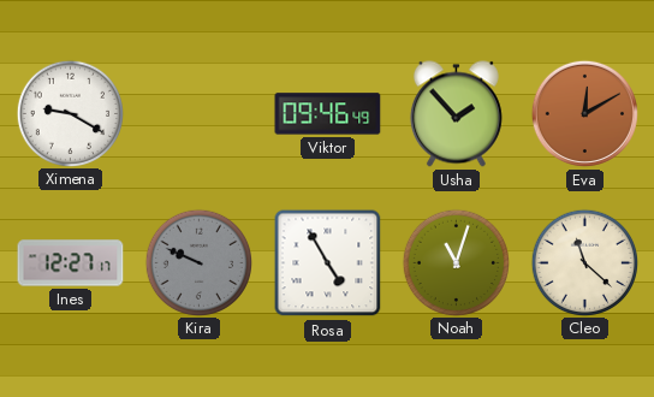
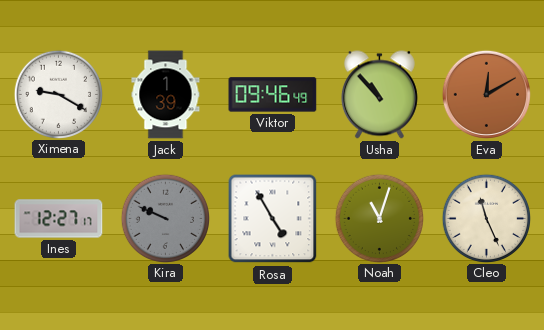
Jack: none -> 1:39
Usha: 1:53 -> 10:53
Cleo: 11:22 -> 11:26
